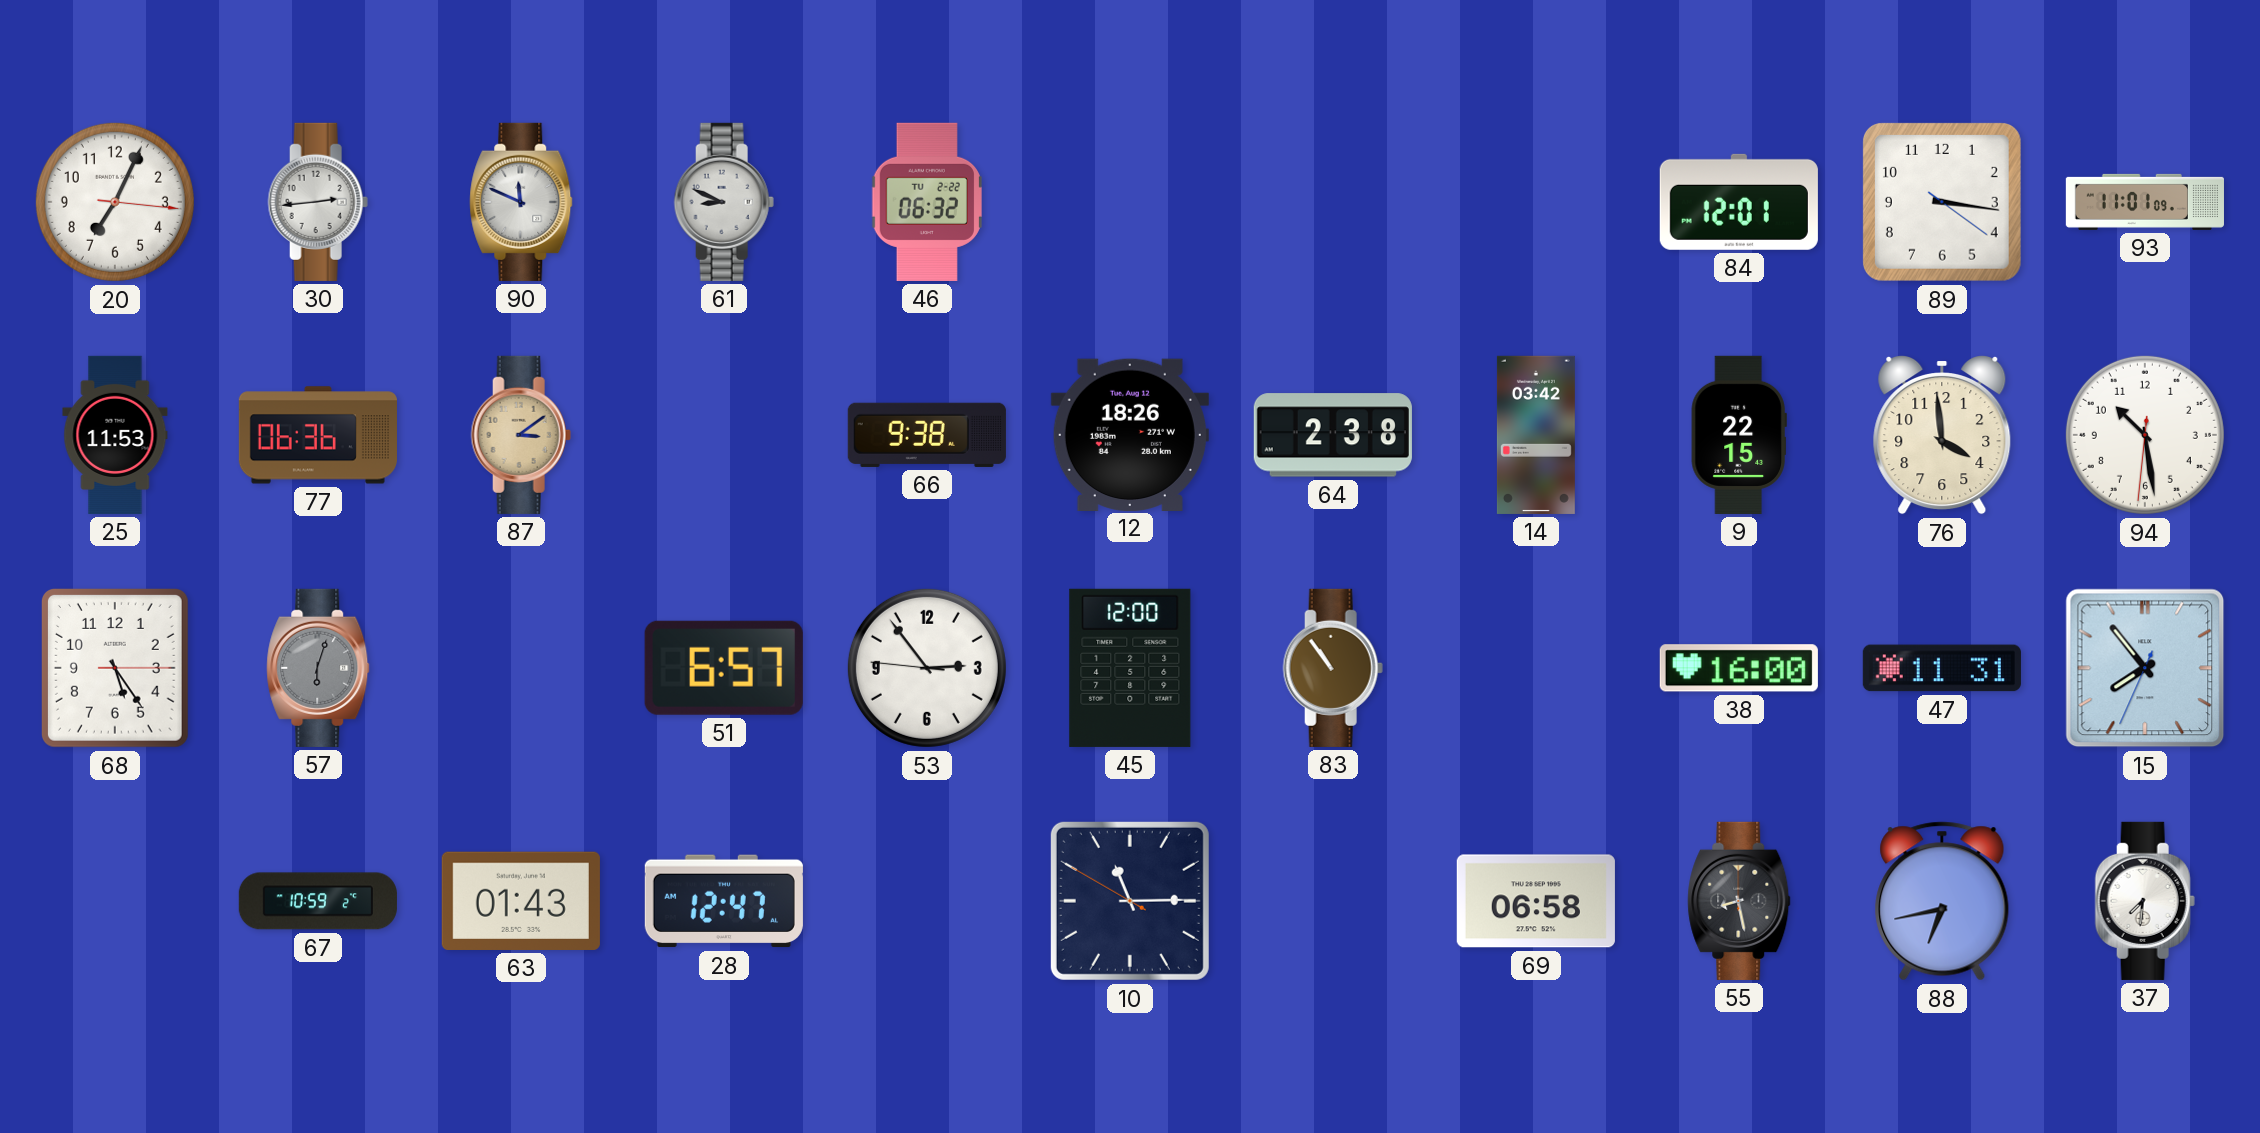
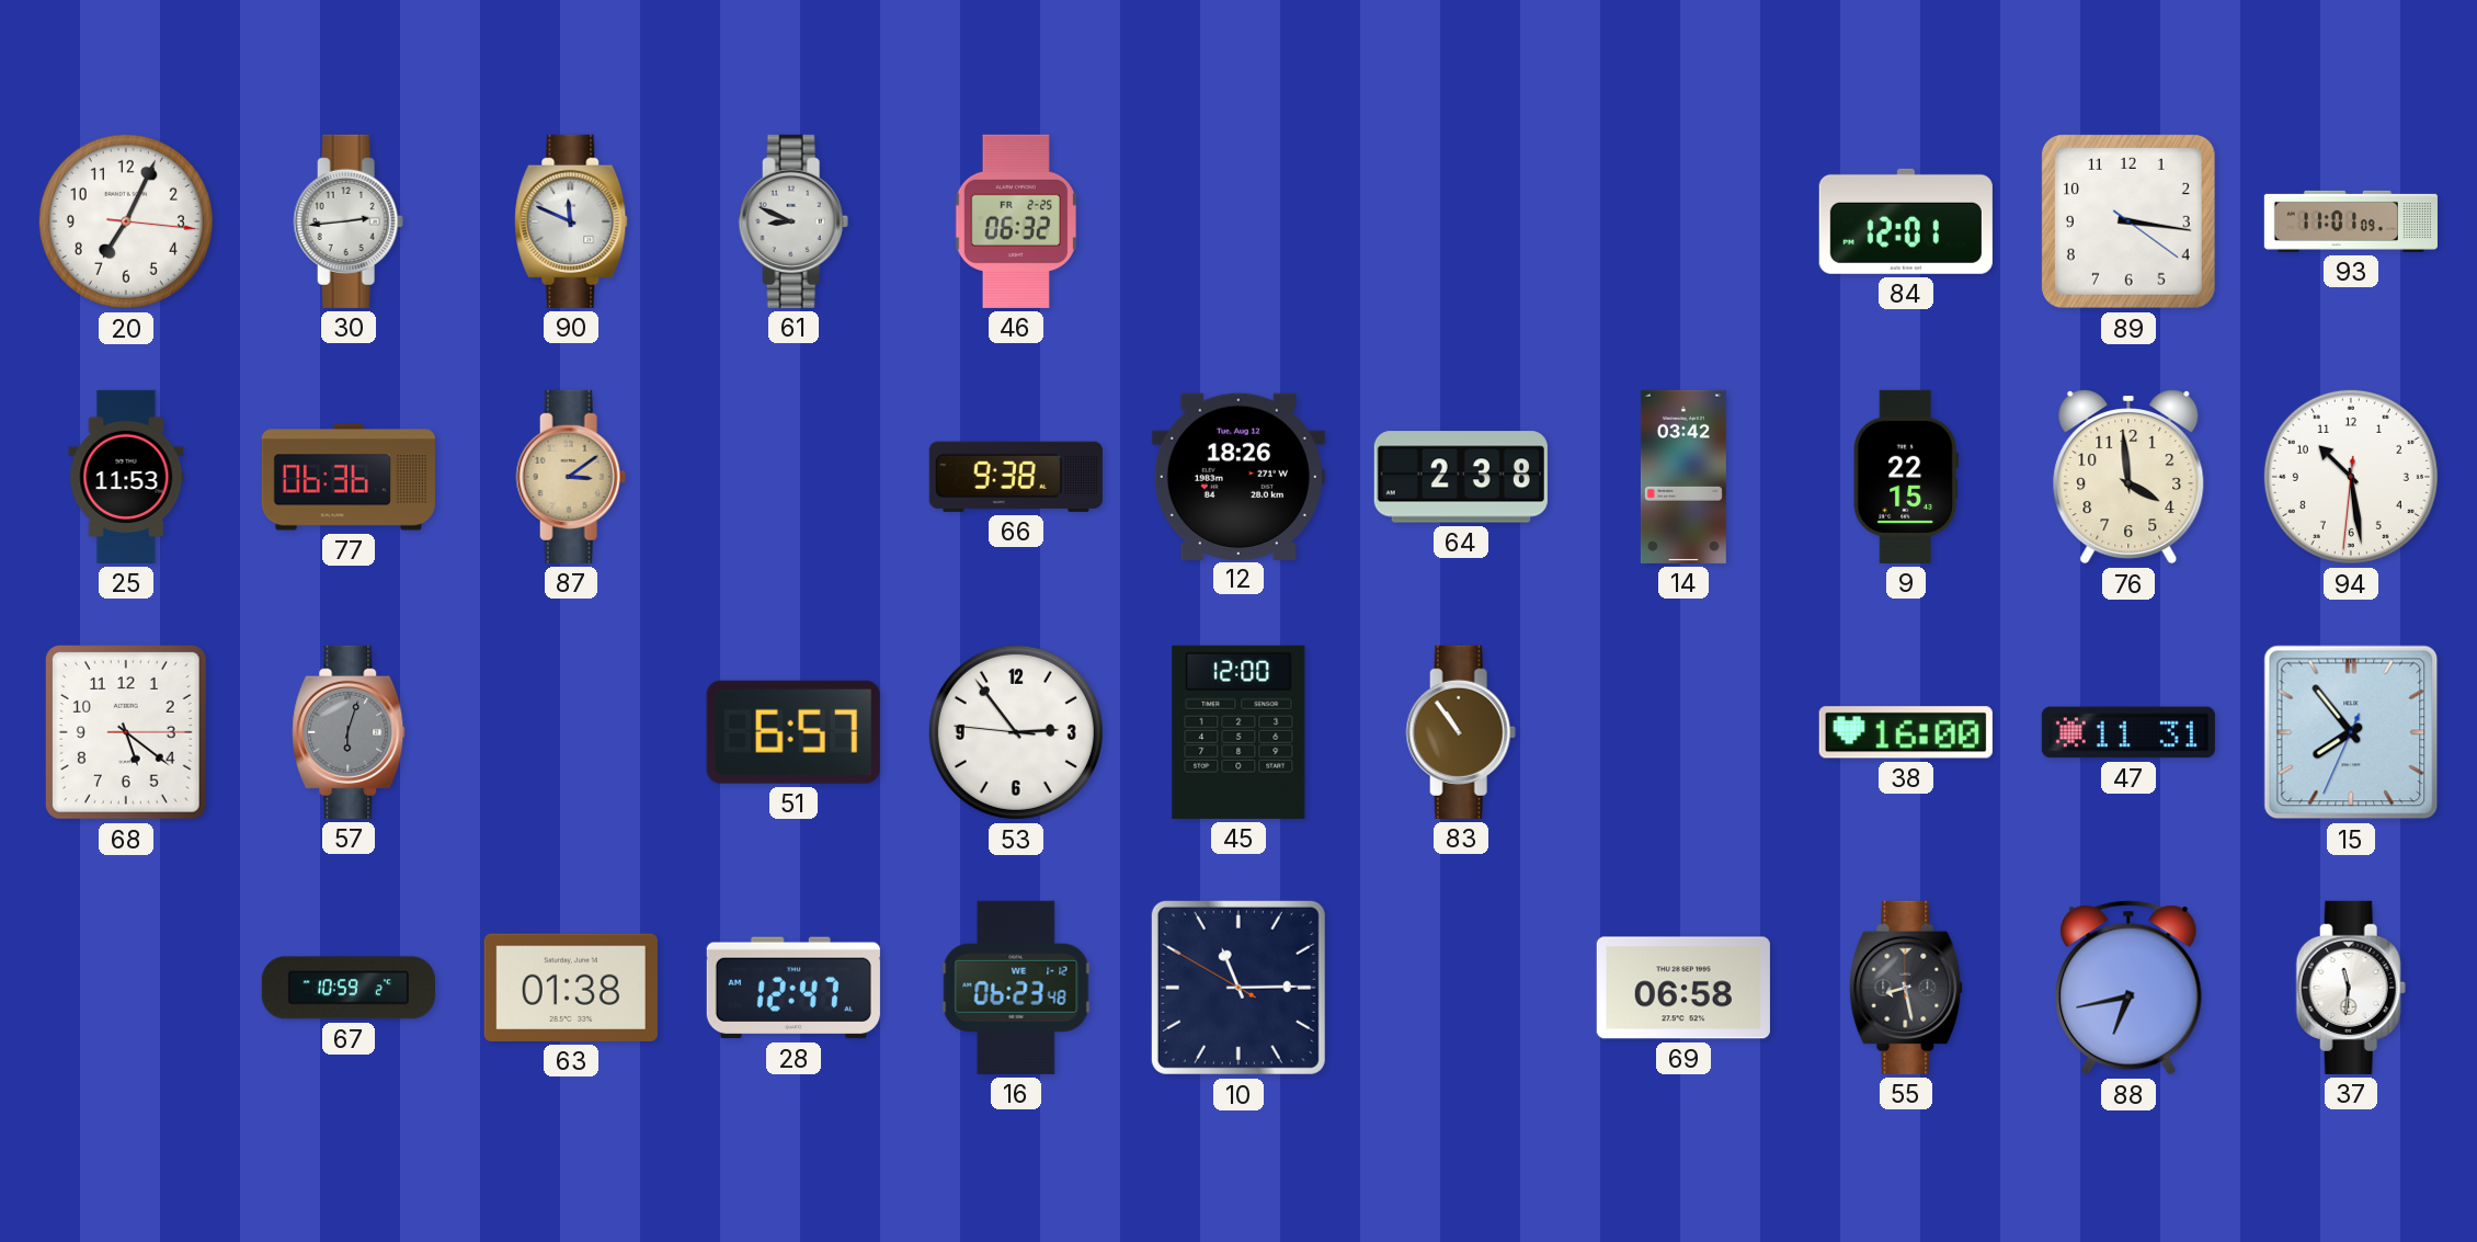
46 date: TU 2-22 -> FR 2-25
68: 5:24 -> 5:21
63: 01:43 -> 01:38
16: none -> 06:23
37: 7:31 -> 11:31
